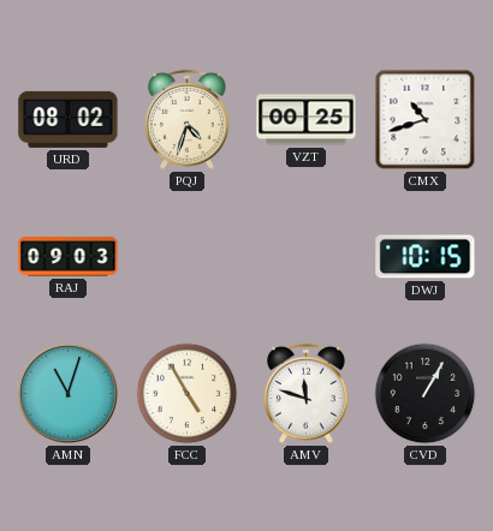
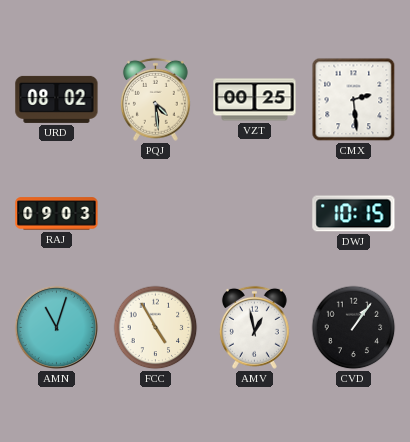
PQJ: 4:33 -> 4:29
CMX: 10:42 -> 2:29
AMV: 11:48 -> 12:58
CVD: 1:05 -> 1:06
